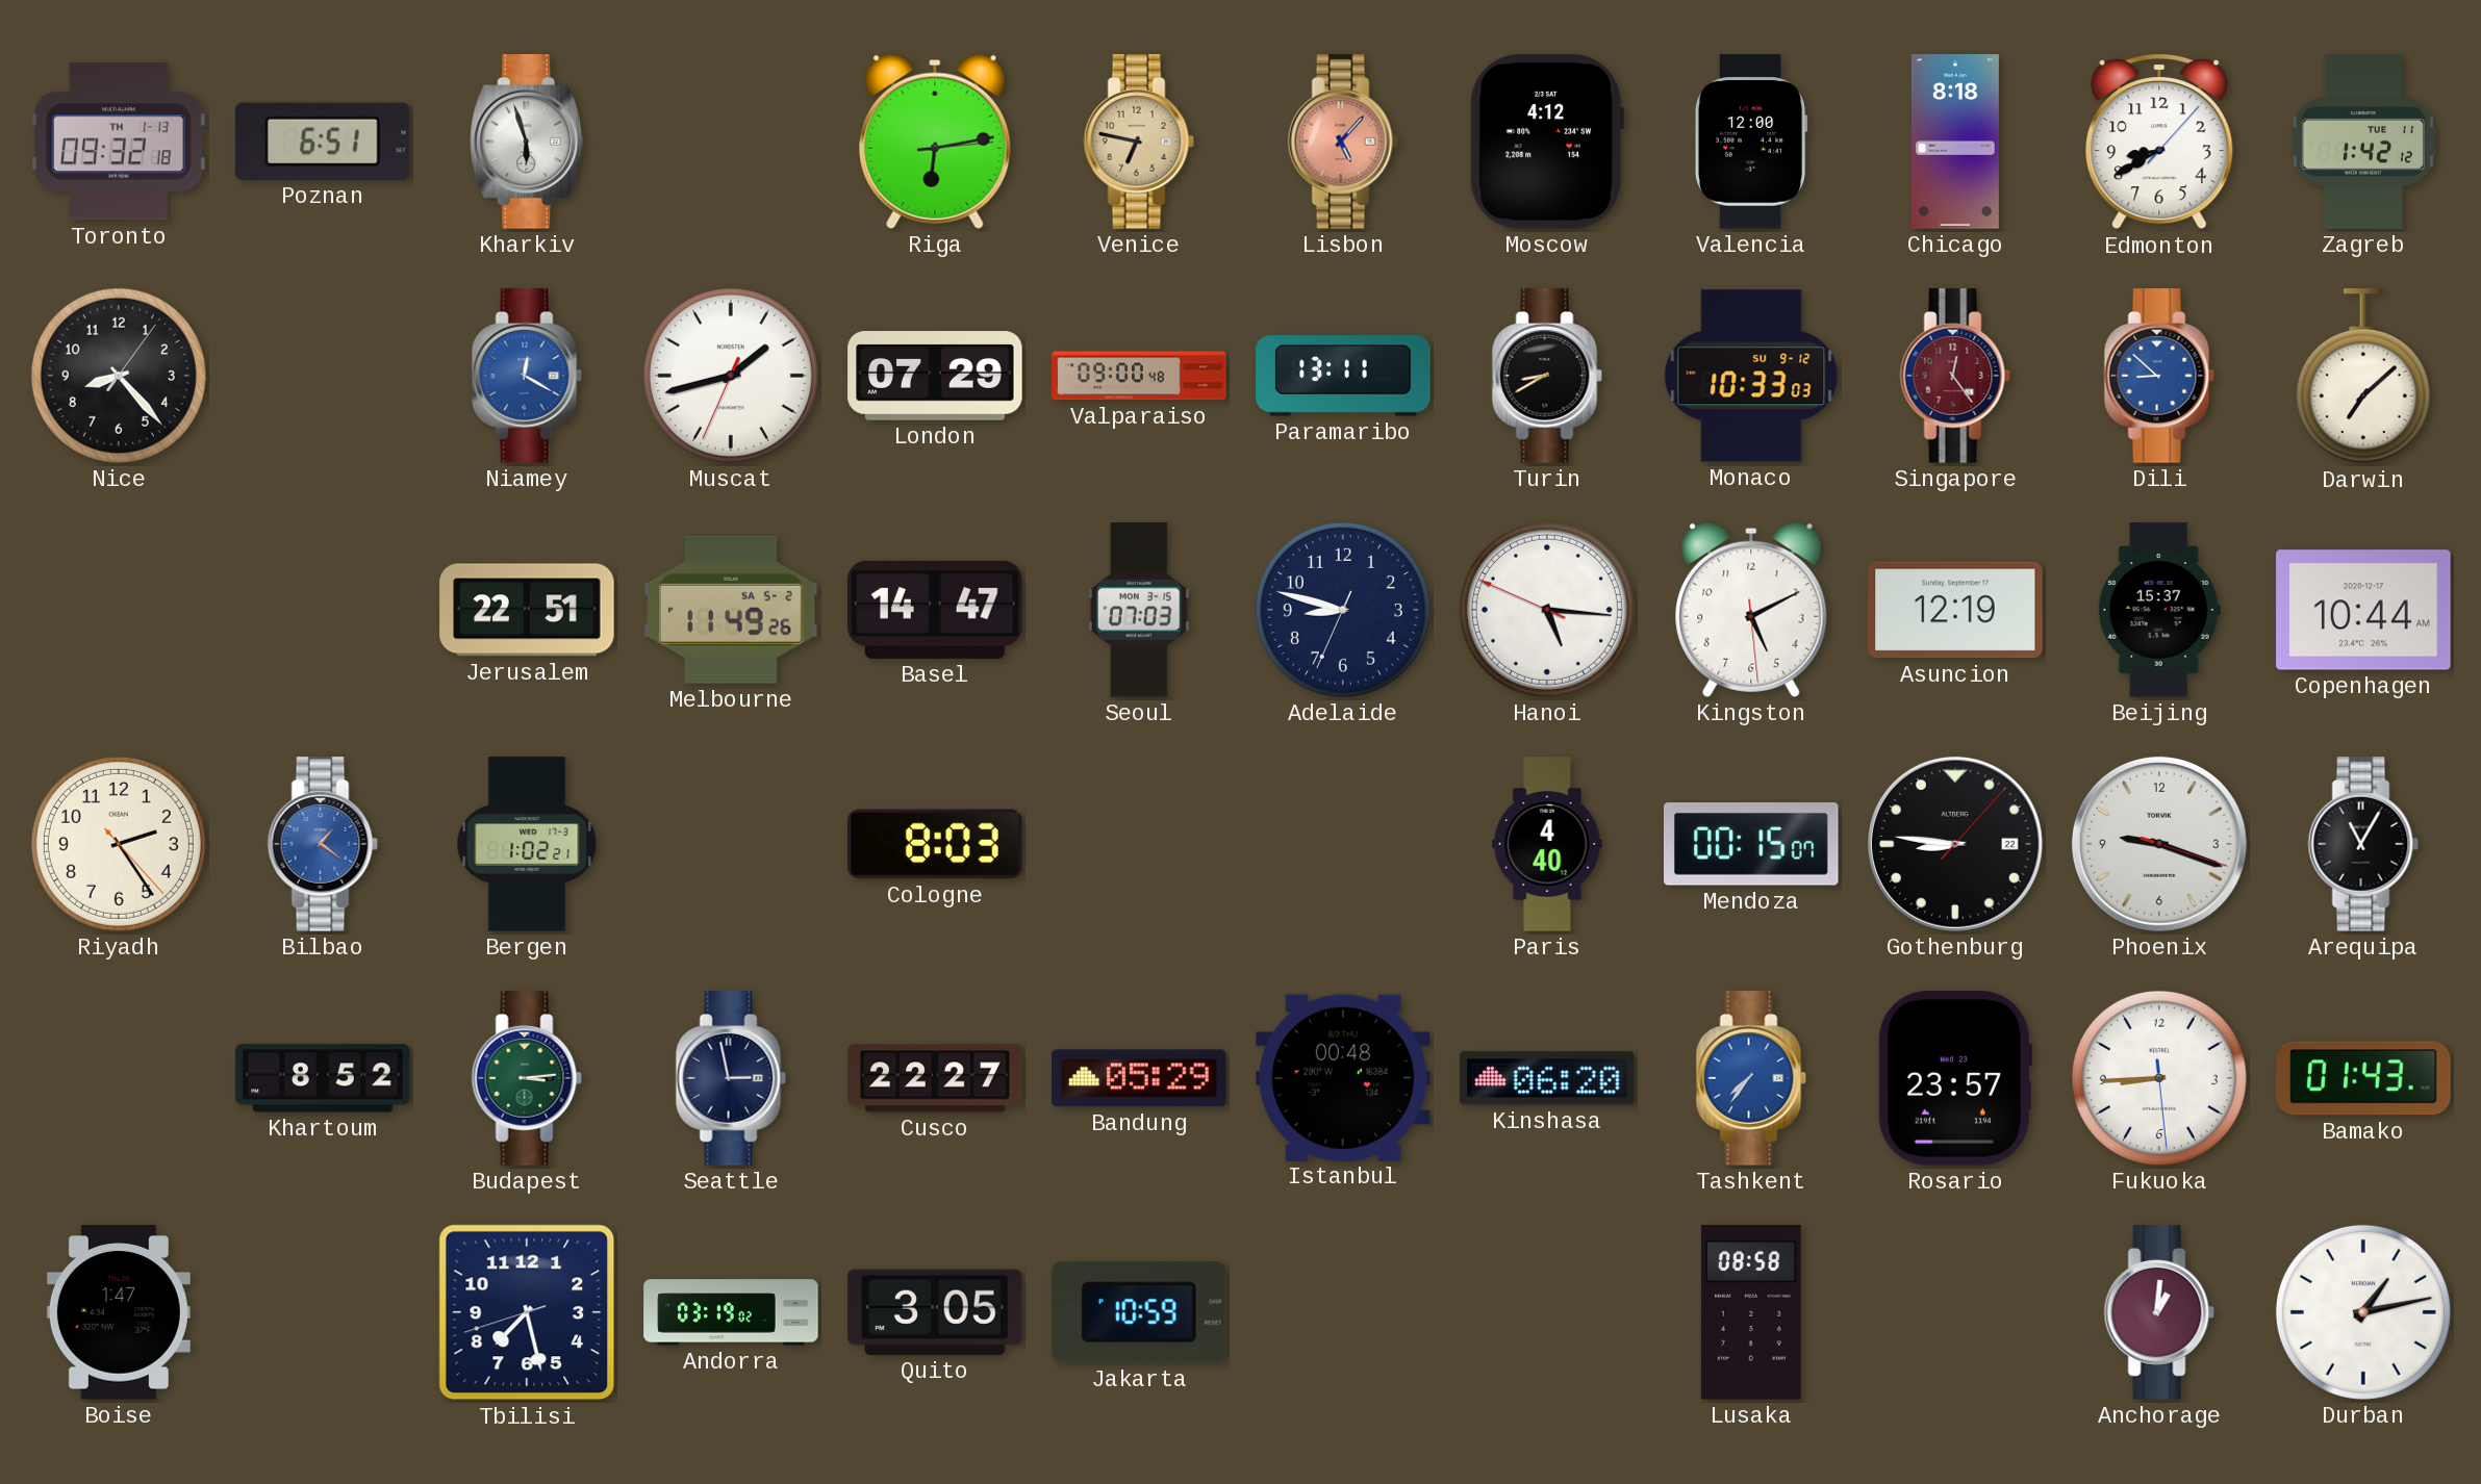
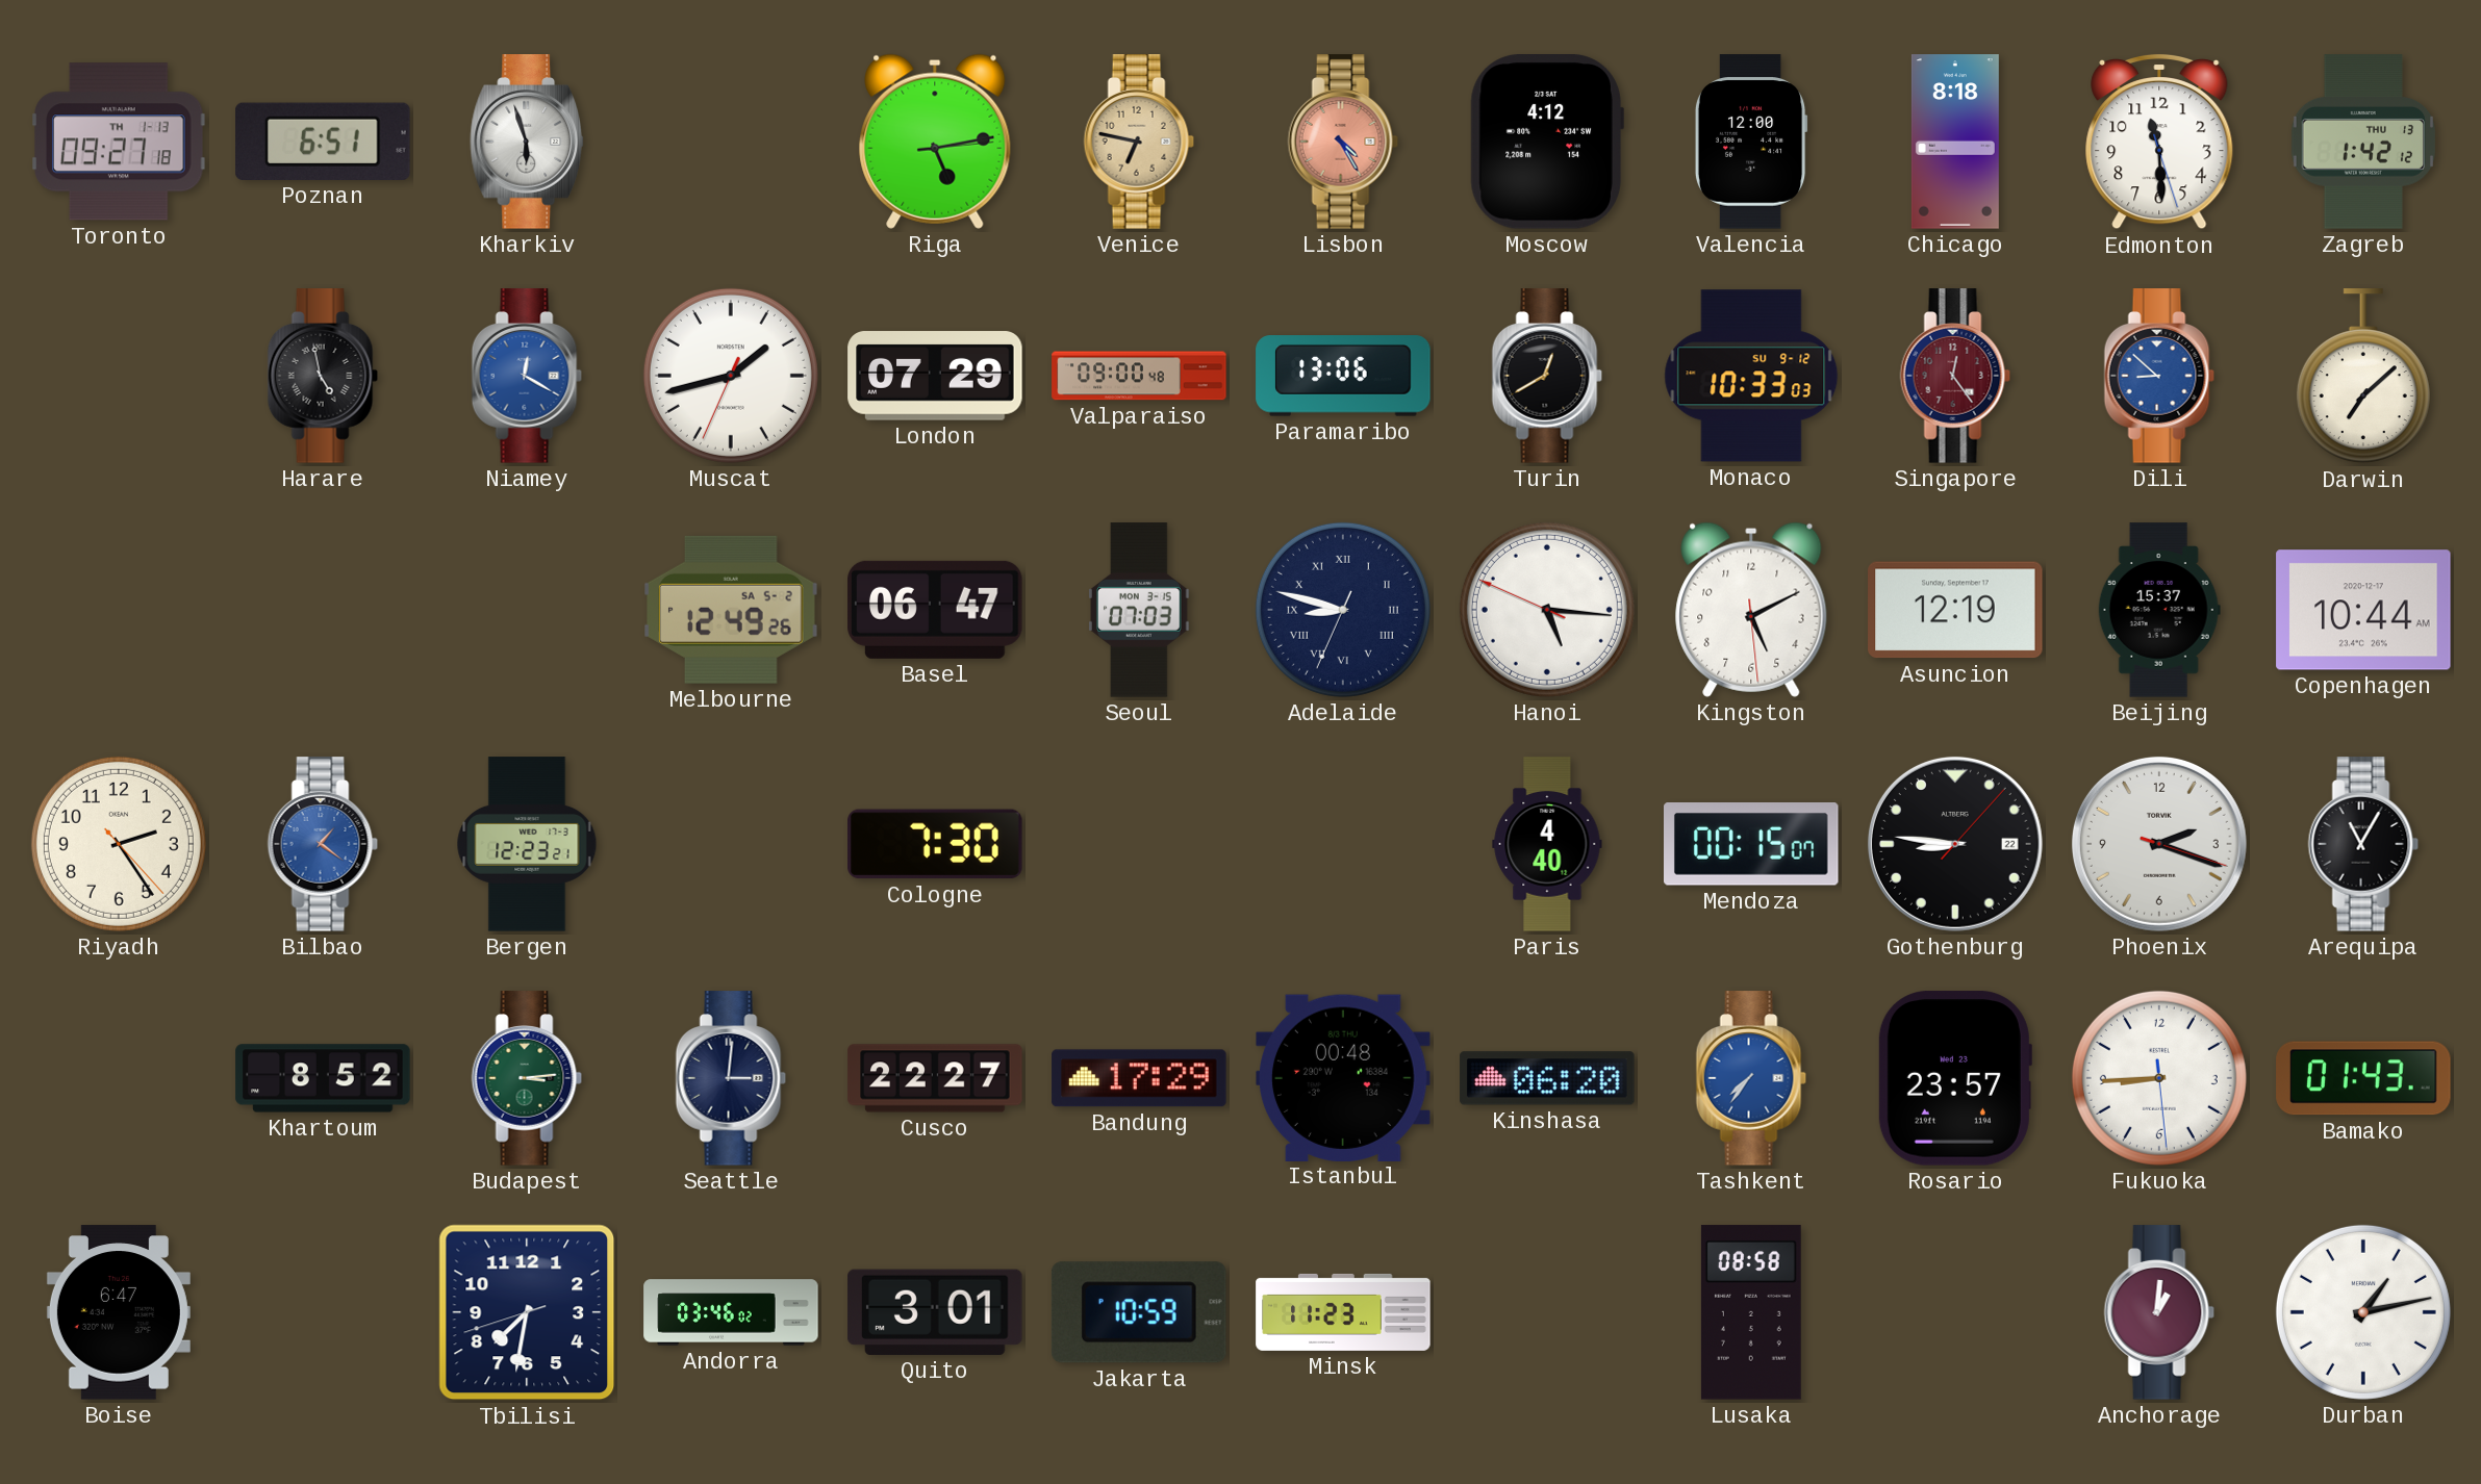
Toronto: 09:32 -> 09:27
Riga: 6:13 -> 5:13
Lisbon: 5:07 -> 4:25
Edmonton: 8:40 -> 11:29
Zagreb date: TUE 11 -> THU 13
Nice: 8:23 -> none
Harare: none -> 4:58
Paramaribo: 13:11 -> 13:06
Turin: 8:40 -> 12:40
Jerusalem: 22:51 -> none
Melbourne: 11:49 -> 12:49
Basel: 14:47 -> 06:47
Adelaide numerals: Arabic -> Roman
Bergen: 1:02 -> 12:23
Cologne: 8:03 -> 7:30
Phoenix: 9:18 -> 2:18
Seattle: 2:58 -> 3:01
Bandung: 05:29 -> 17:29
Boise: 1:47 -> 6:47
Tbilisi: 7:27 -> 7:31
Andorra: 03:19 -> 03:46
Quito: 3:05 -> 3:01
Minsk: none -> 11:23
